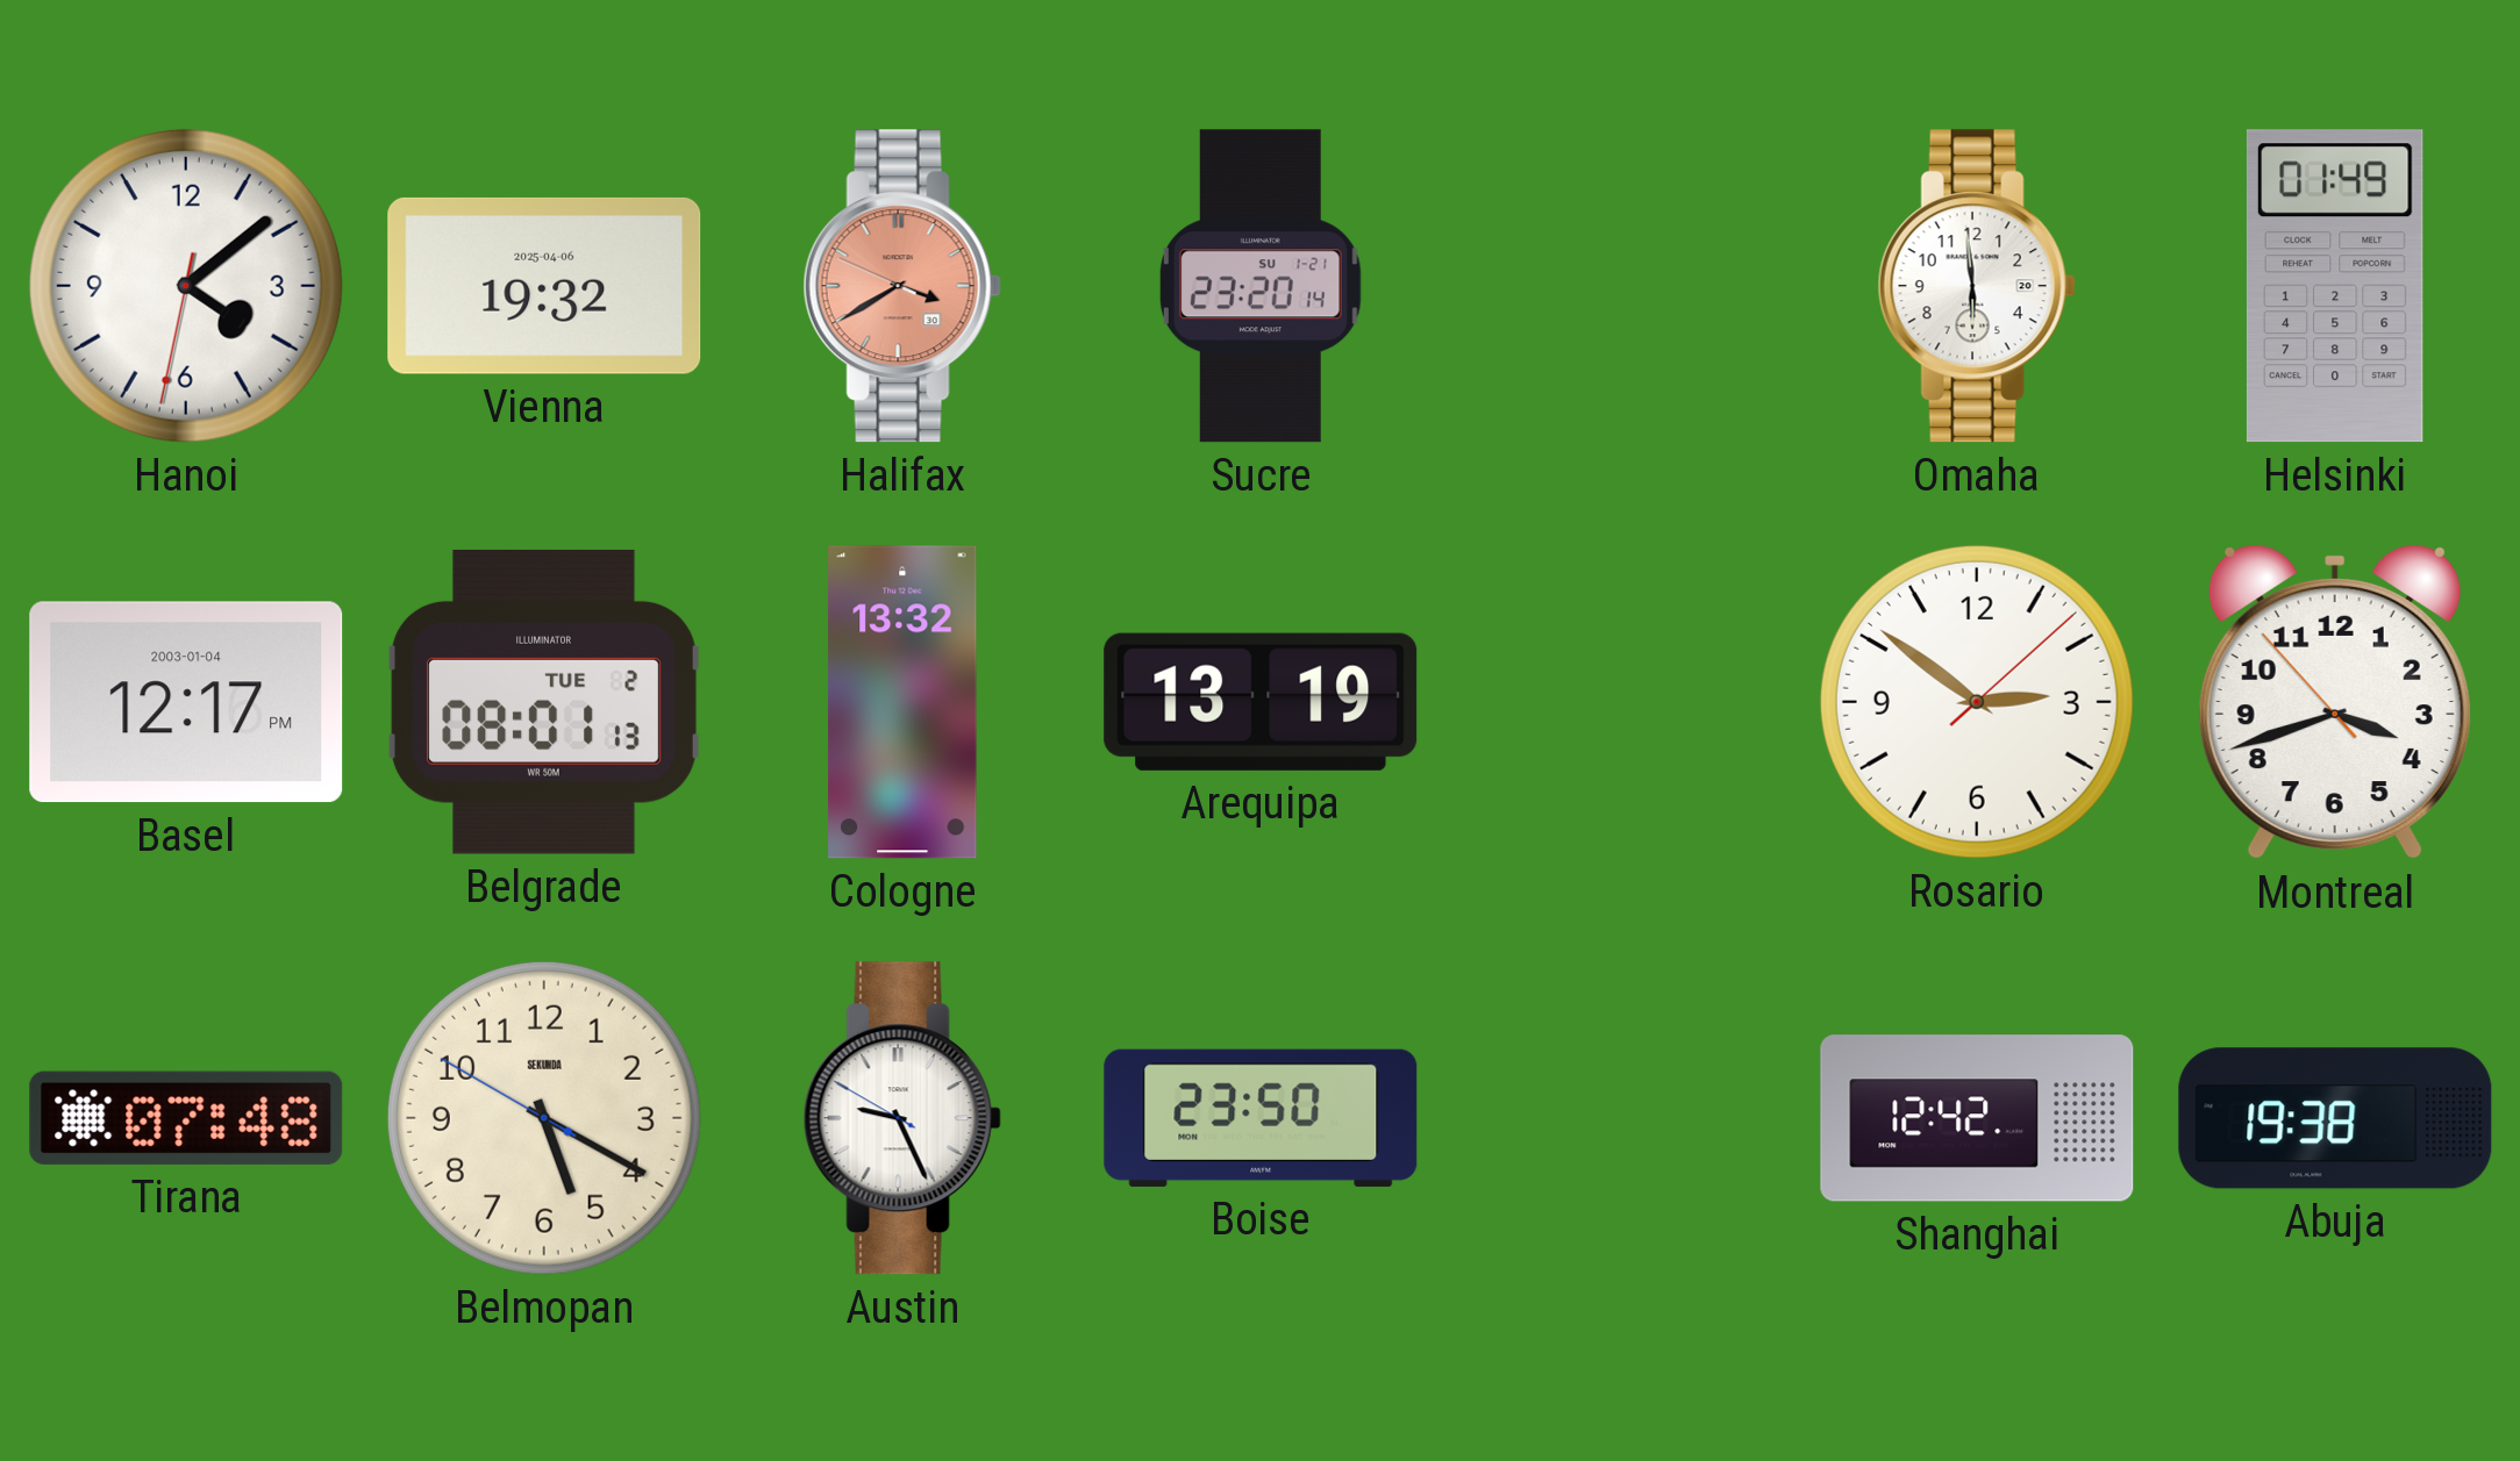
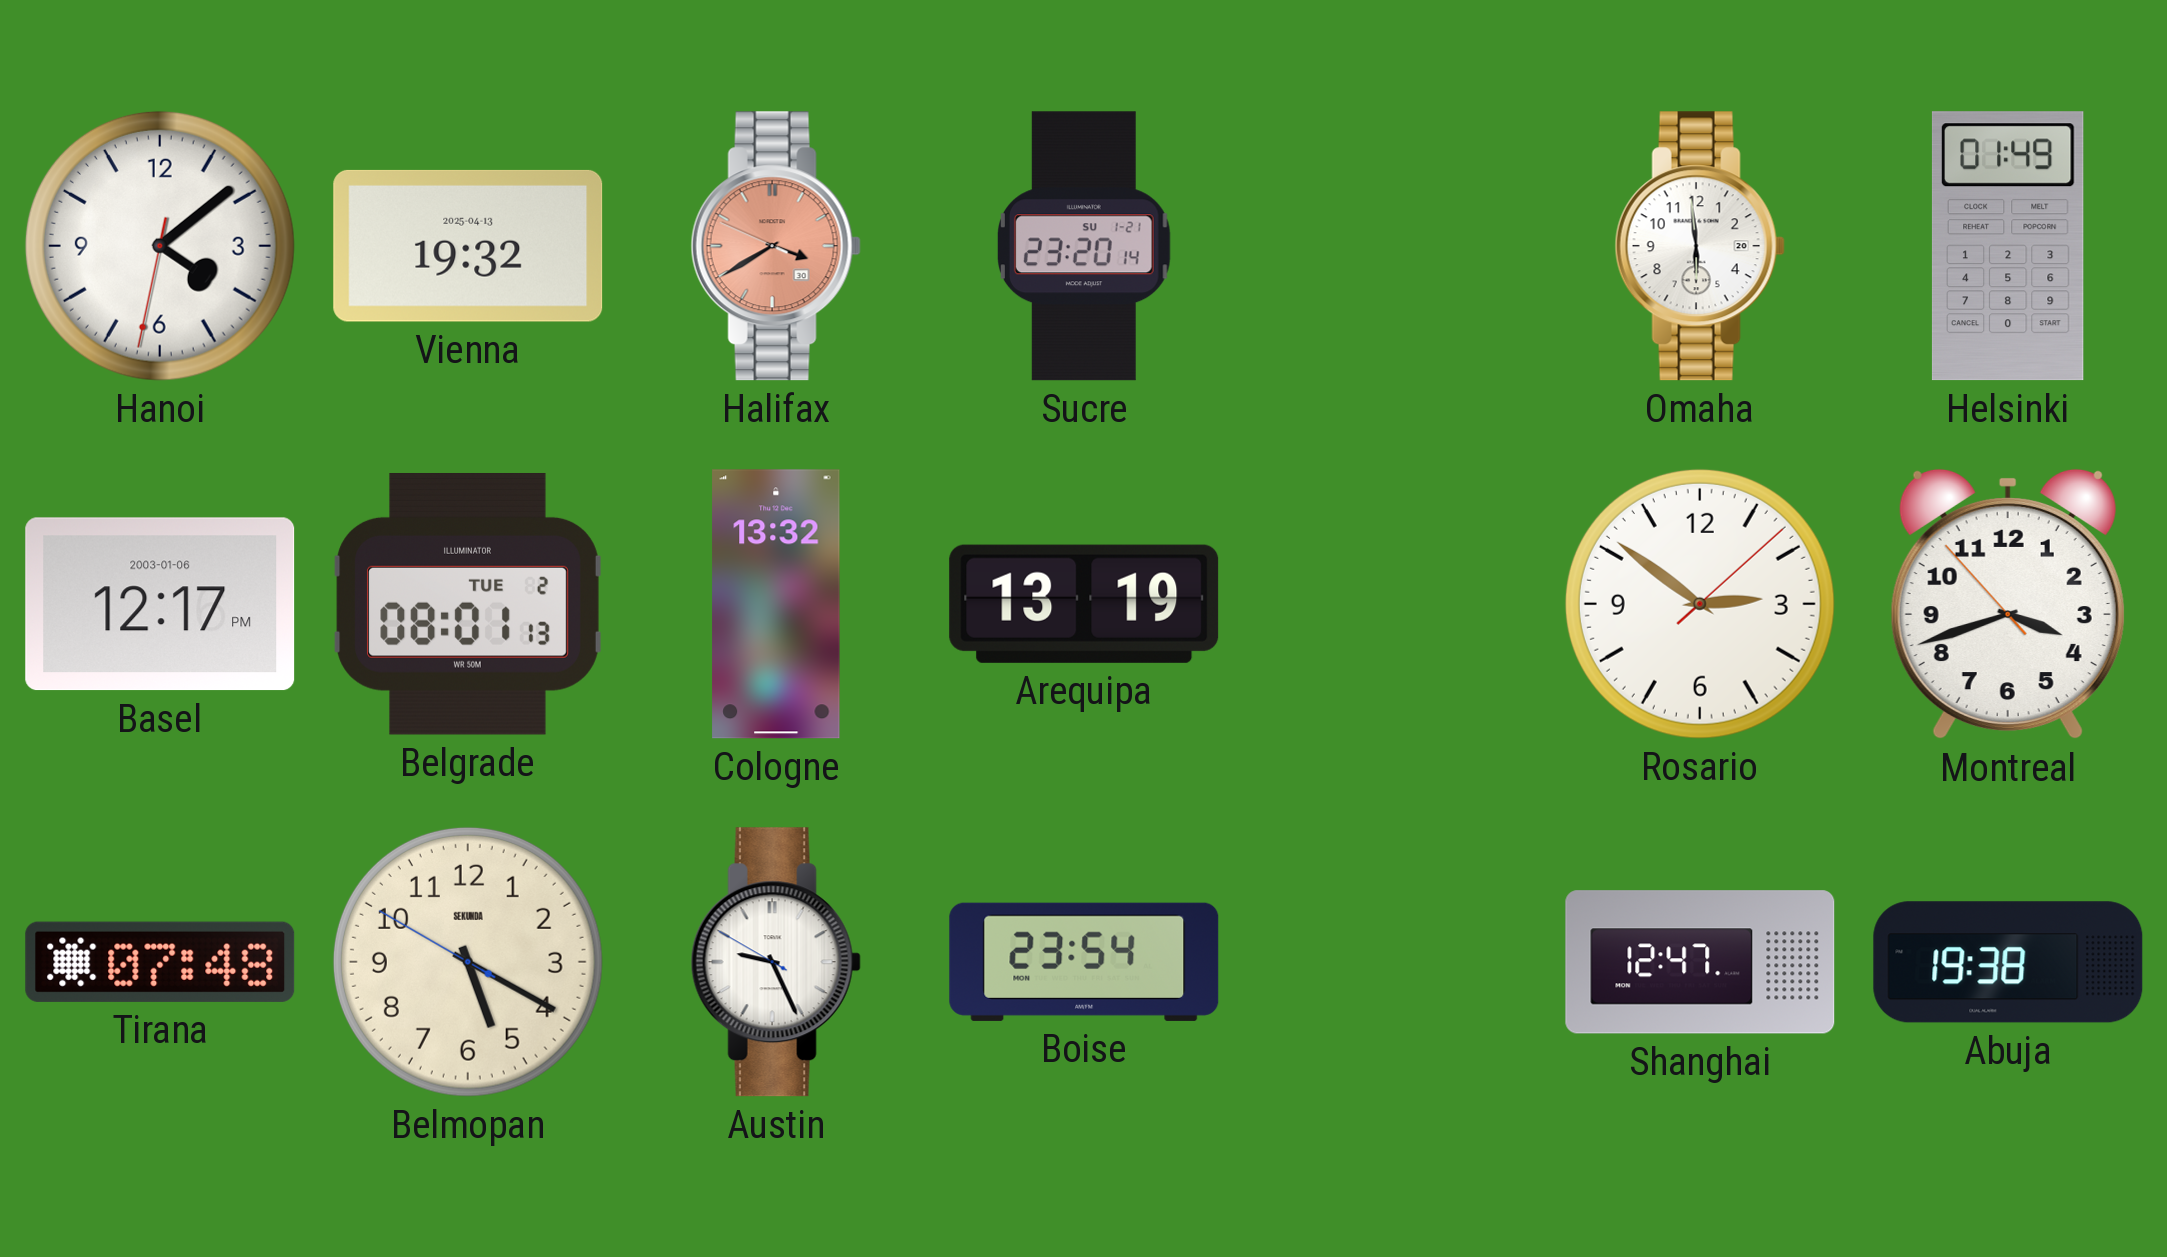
Vienna date: 2025-04-06 -> 2025-04-13
Basel date: 2003-01-04 -> 2003-01-06
Boise: 23:50 -> 23:54
Shanghai: 12:42 -> 12:47
